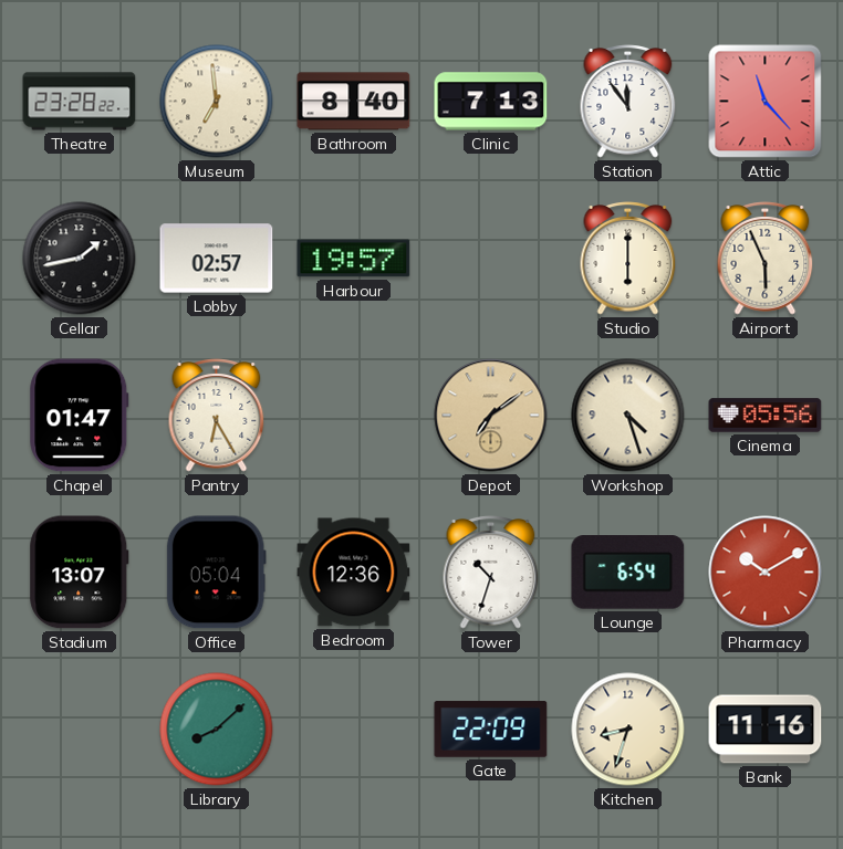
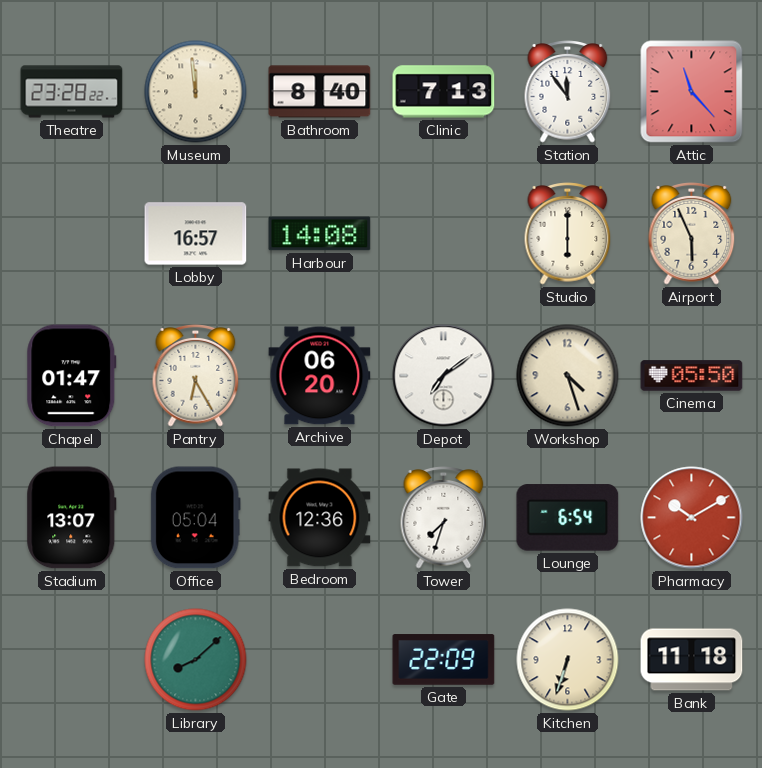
Museum: 6:59 -> 11:59
Cellar: 1:43 -> none
Lobby: 02:57 -> 16:57
Harbour: 19:57 -> 14:08
Archive: none -> 06:20
Depot dial: champagne -> white
Cinema: 05:56 -> 05:50
Tower: 10:33 -> 7:33
Kitchen: 8:33 -> 6:33
Bank: 11:16 -> 11:18
